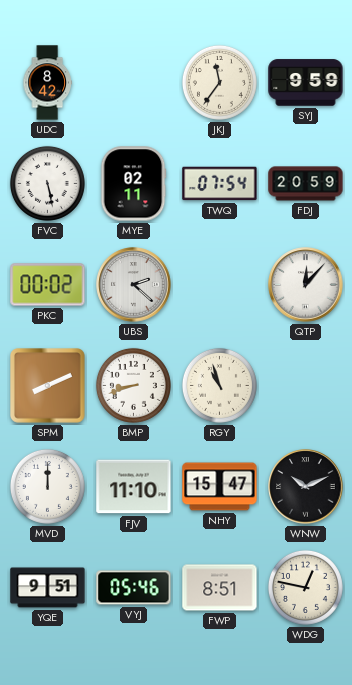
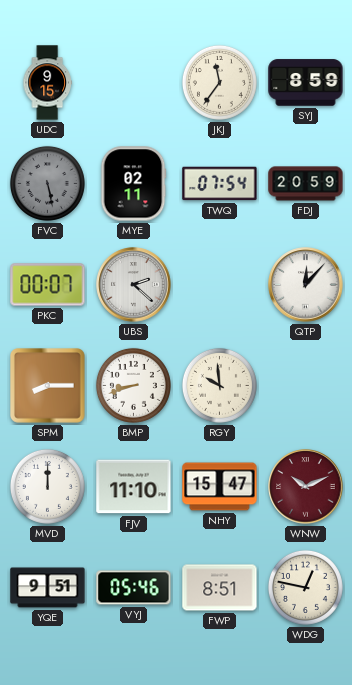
UDC: 8:42 -> 9:15
SYJ: 9:59 -> 8:59
FVC dial: white -> grey
PKC: 00:02 -> 00:07
SPM: 8:11 -> 8:15
RGY: 10:57 -> 9:59
WNW dial: black -> burgundy
